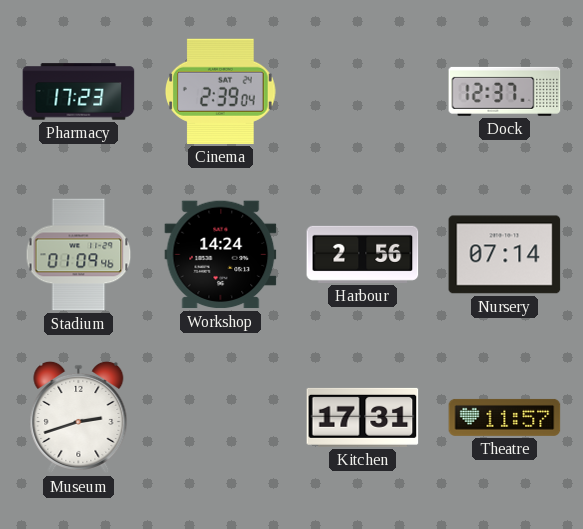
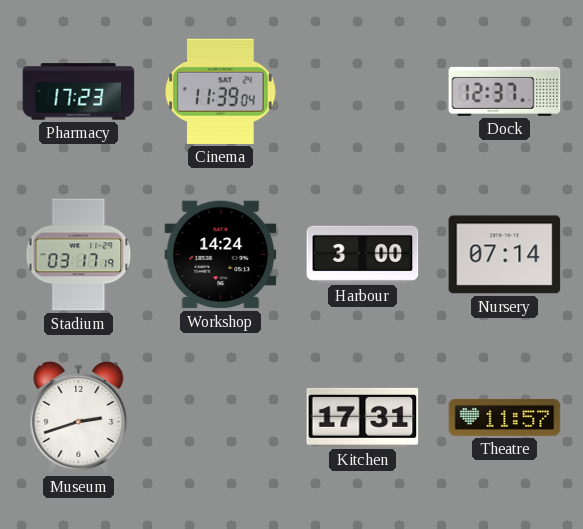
Cinema: 2:39 -> 11:39
Stadium: 01:09 -> 03:17
Harbour: 2:56 -> 3:00
